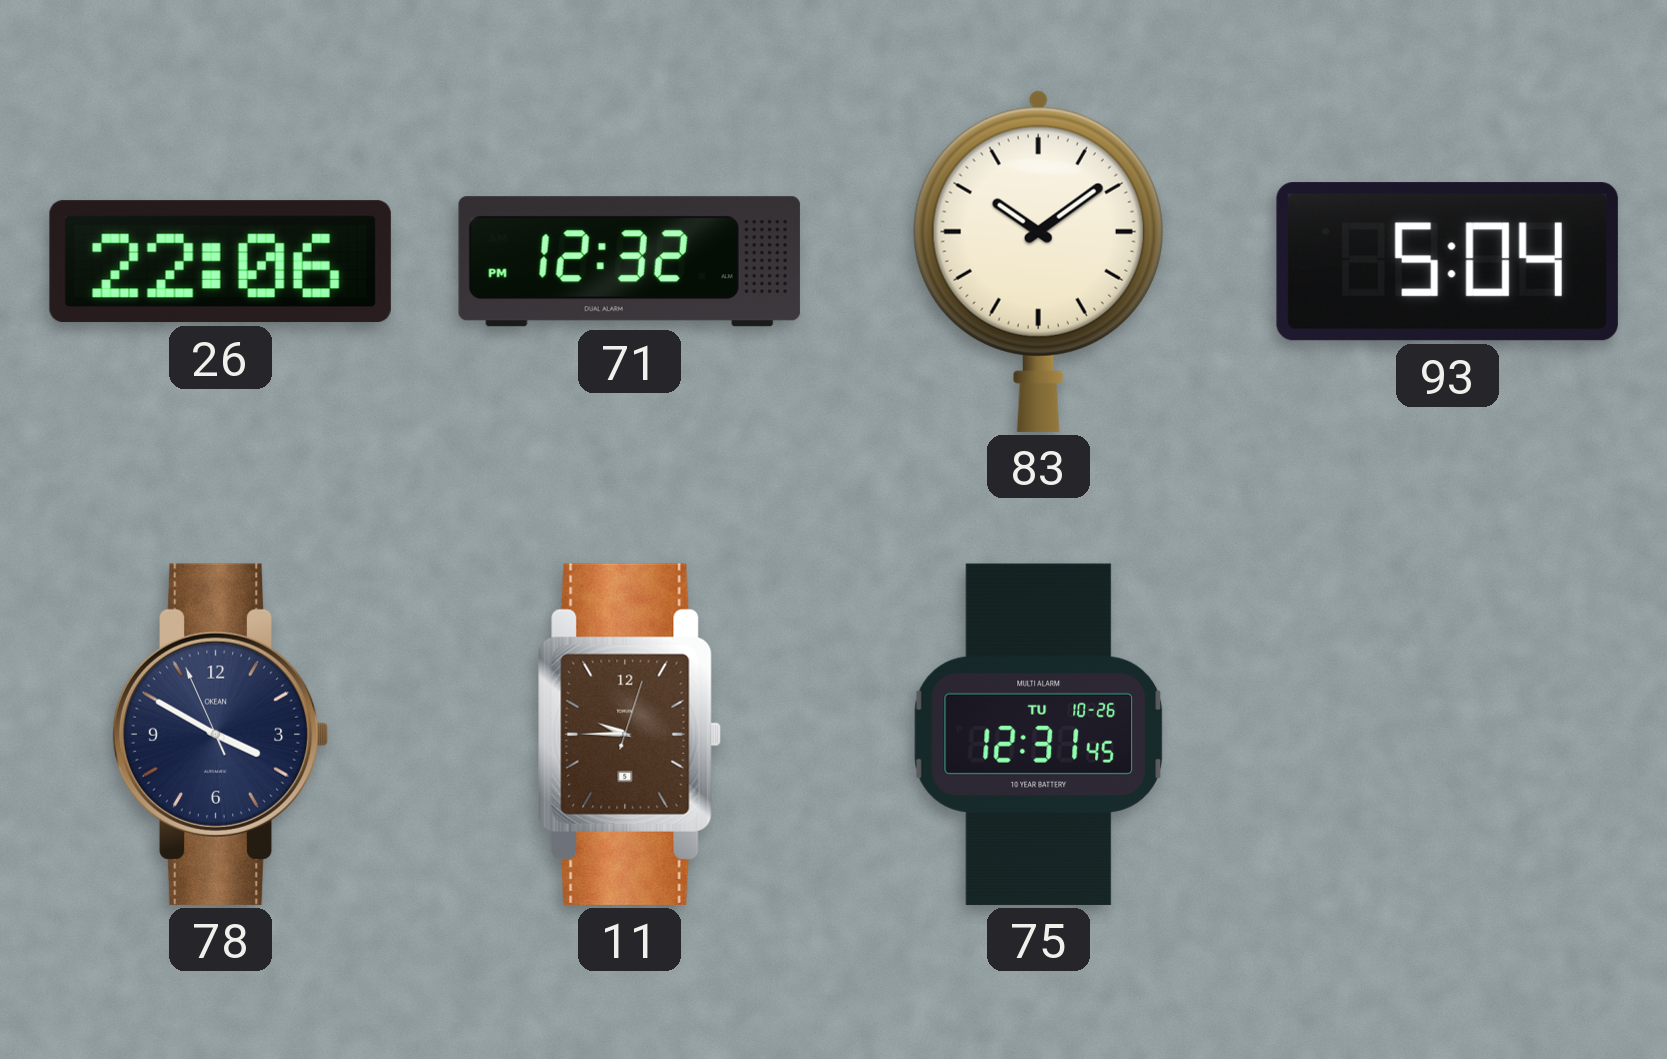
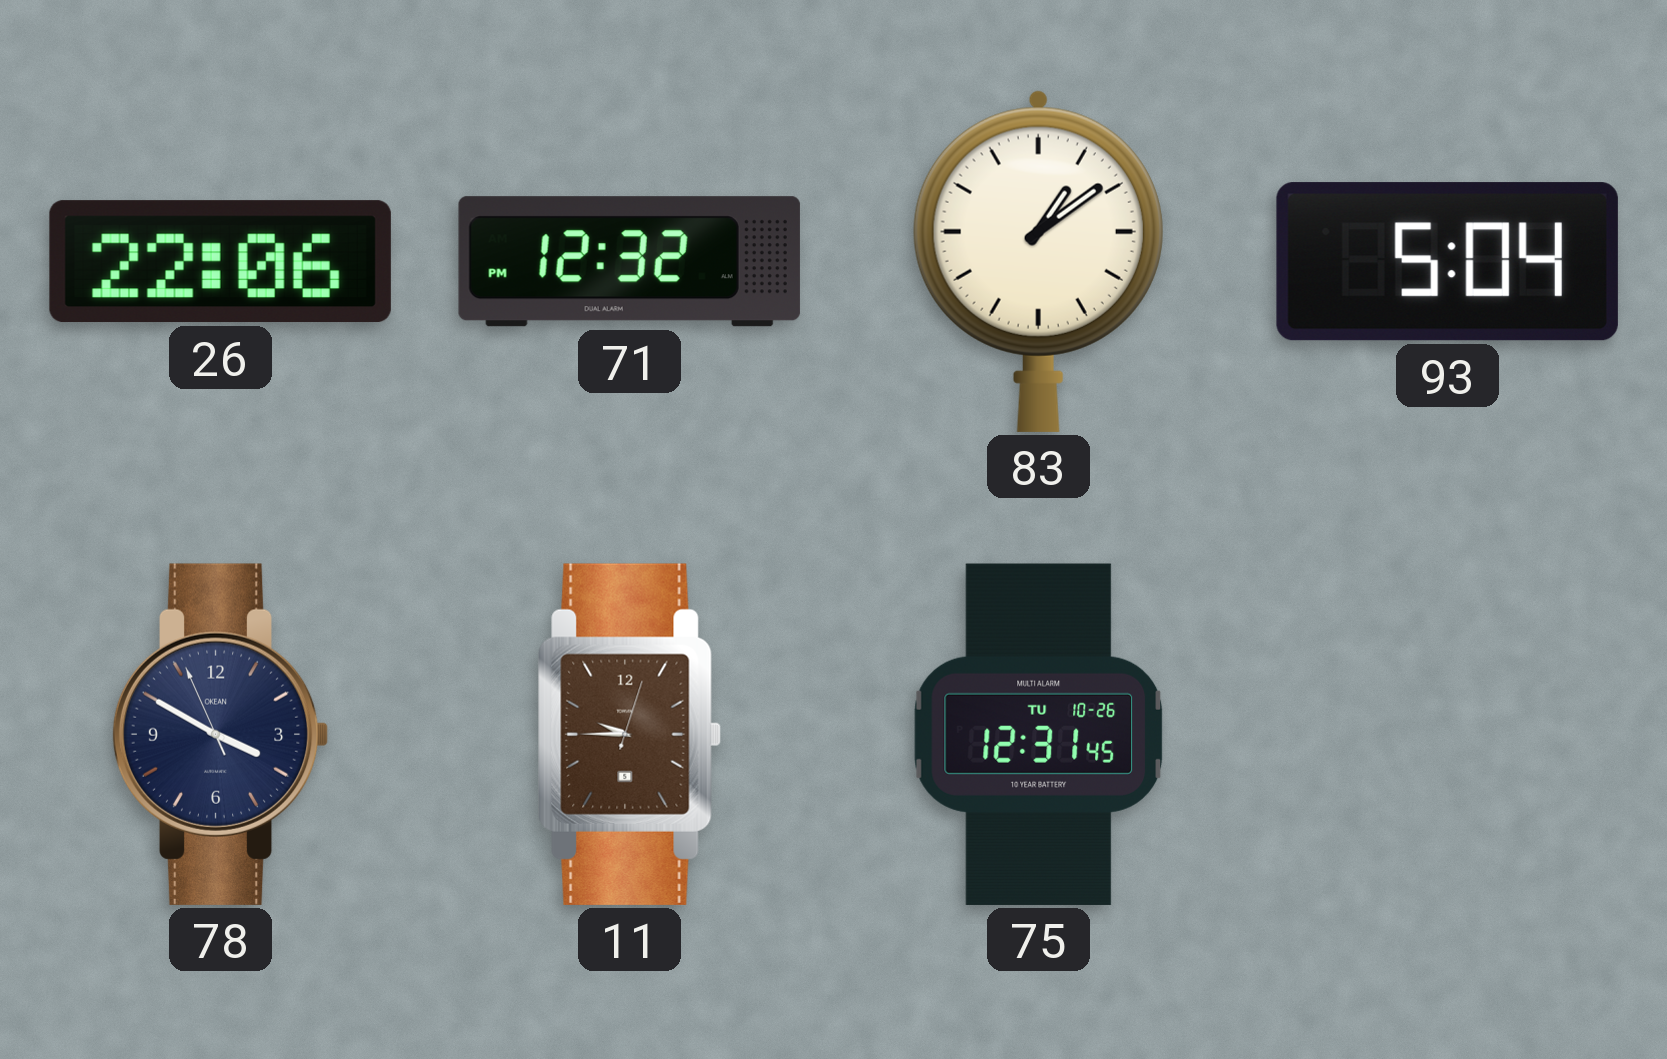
83: 10:09 -> 1:09
